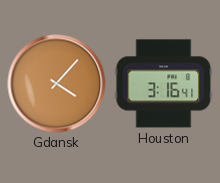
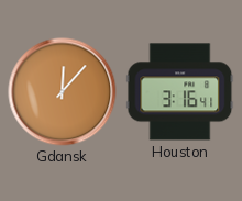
Gdansk: 4:07 -> 12:07
